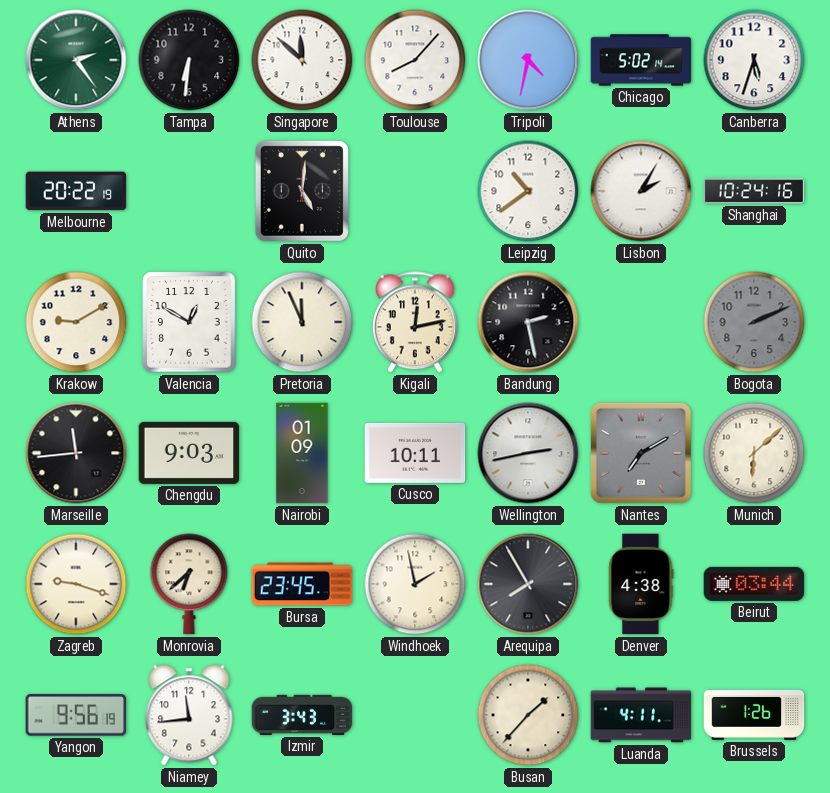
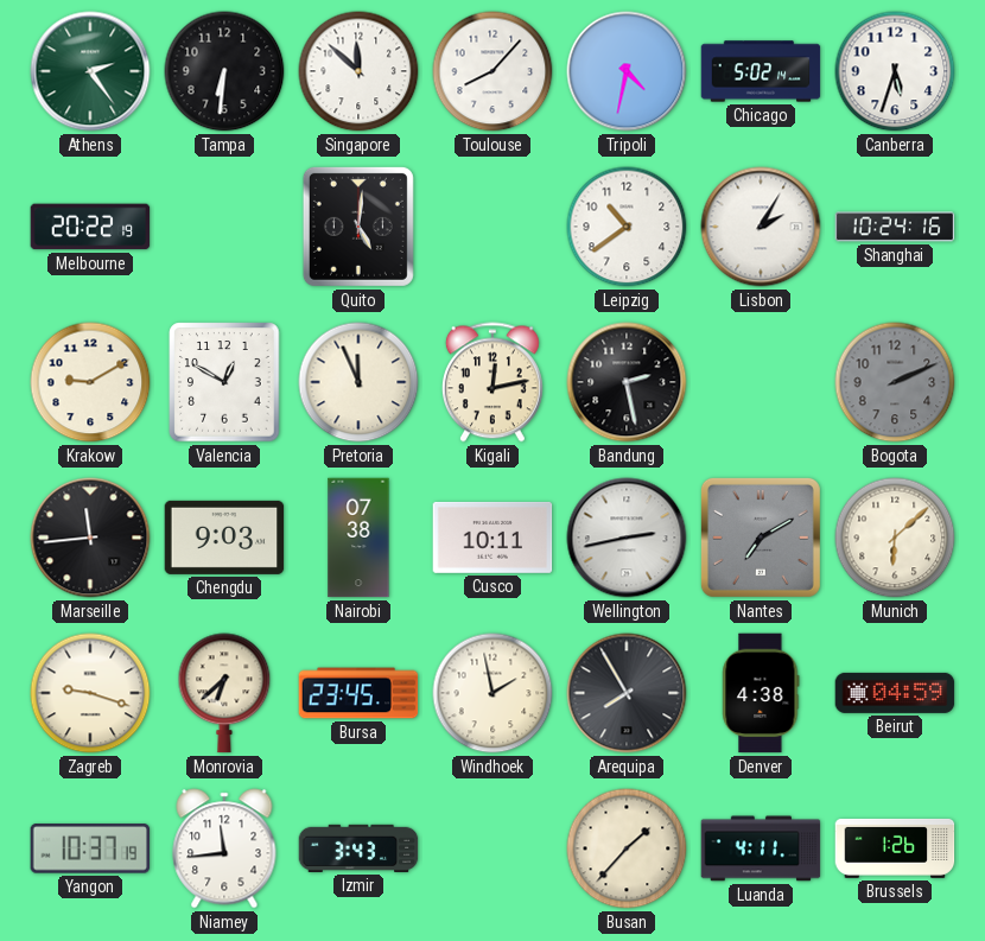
Nairobi: 01:09 -> 07:38
Beirut: 03:44 -> 04:59
Yangon: 9:56 -> 10:37
